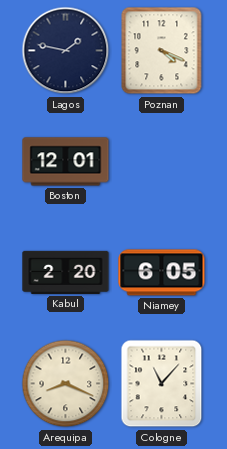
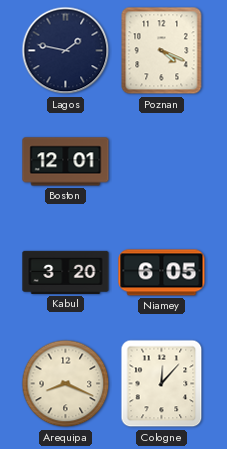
Kabul: 2:20 -> 3:20
Cologne: 11:07 -> 12:07
